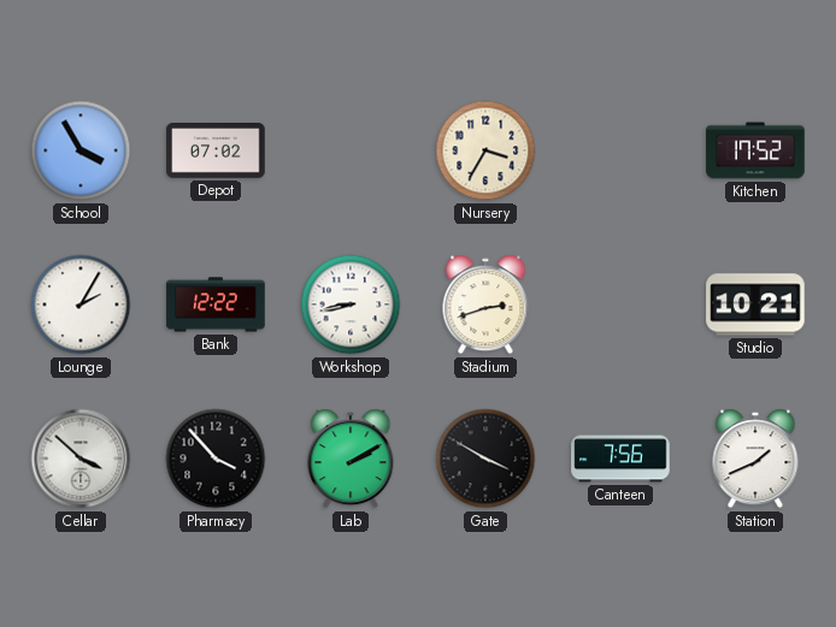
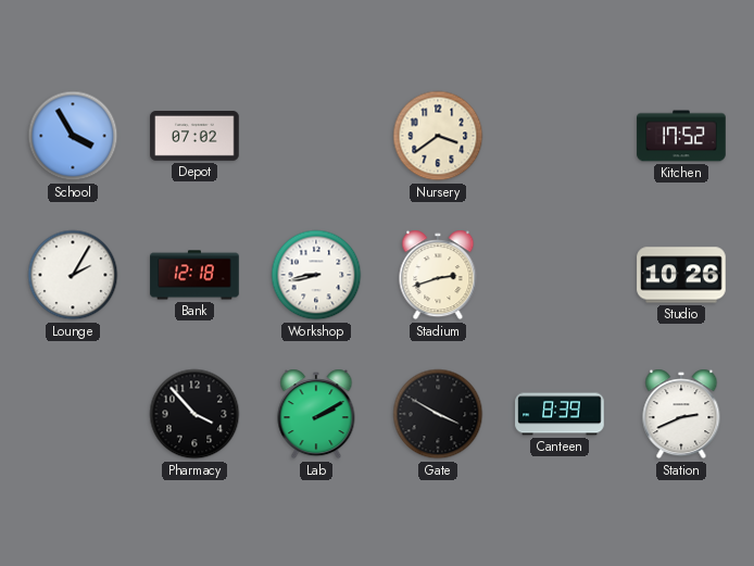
Nursery: 3:35 -> 3:39
Bank: 12:22 -> 12:18
Studio: 10:21 -> 10:26
Cellar: 3:52 -> none
Canteen: 7:56 -> 8:39
Station: 1:41 -> 2:41
